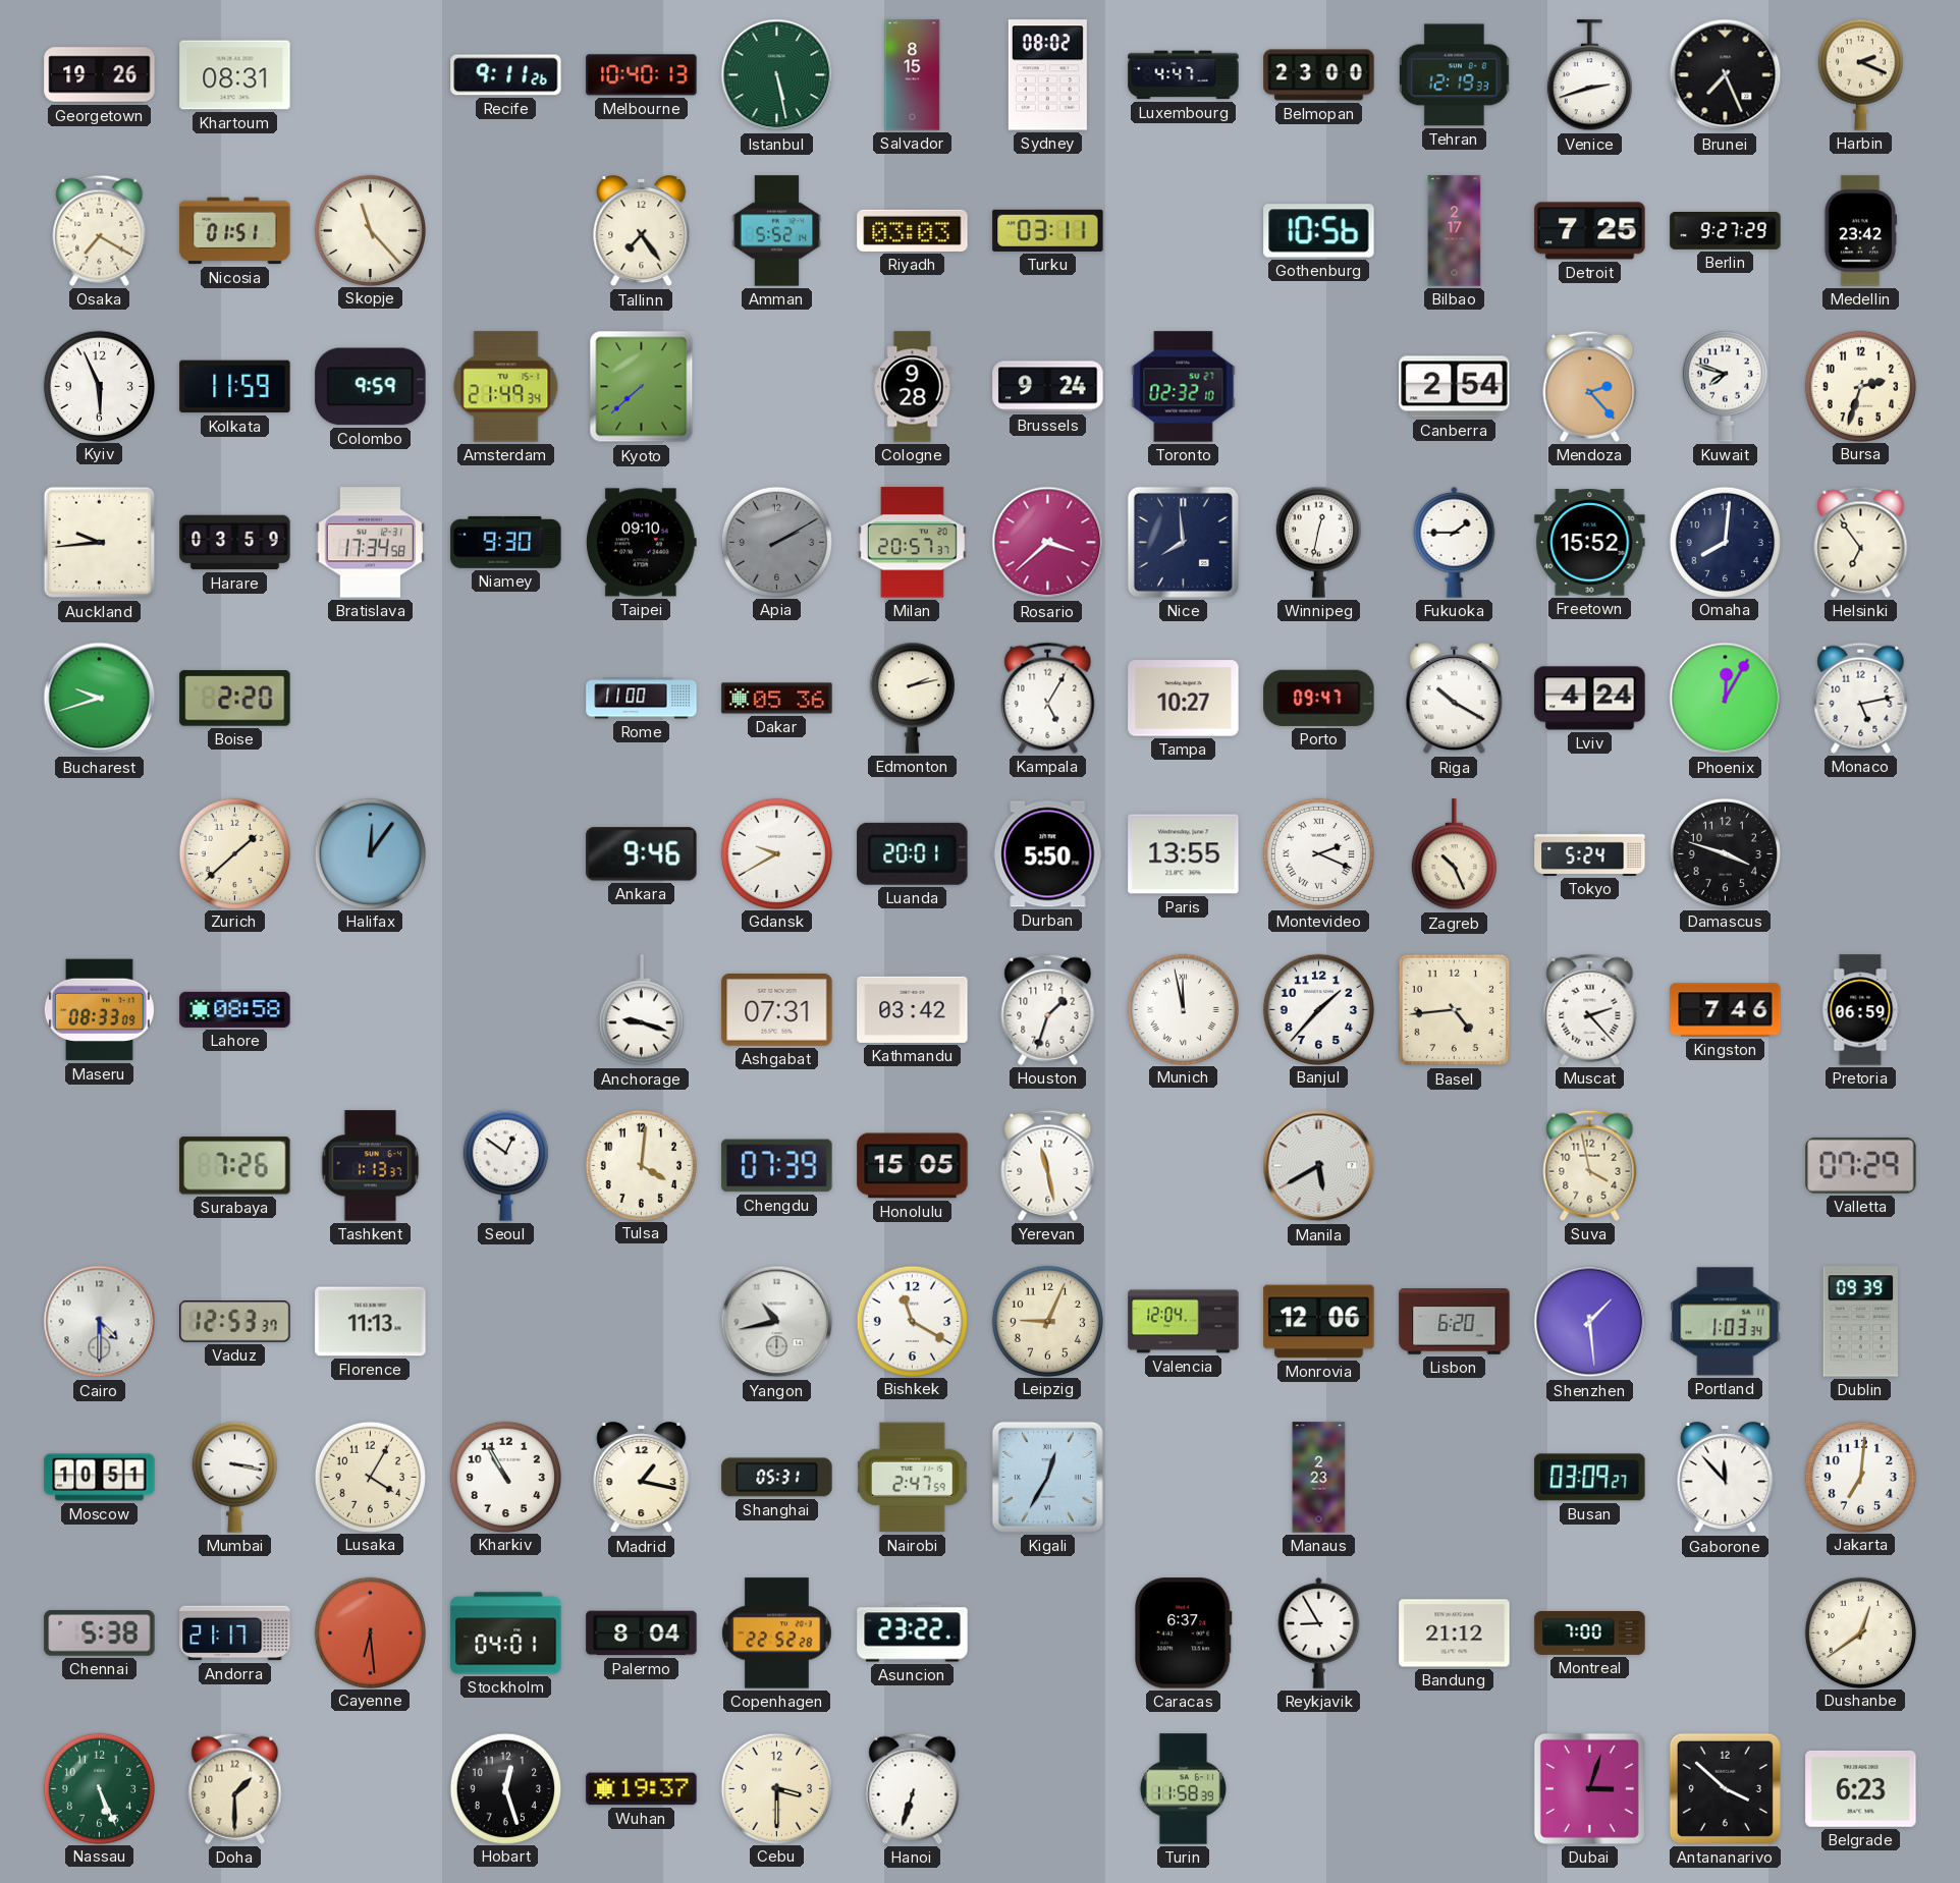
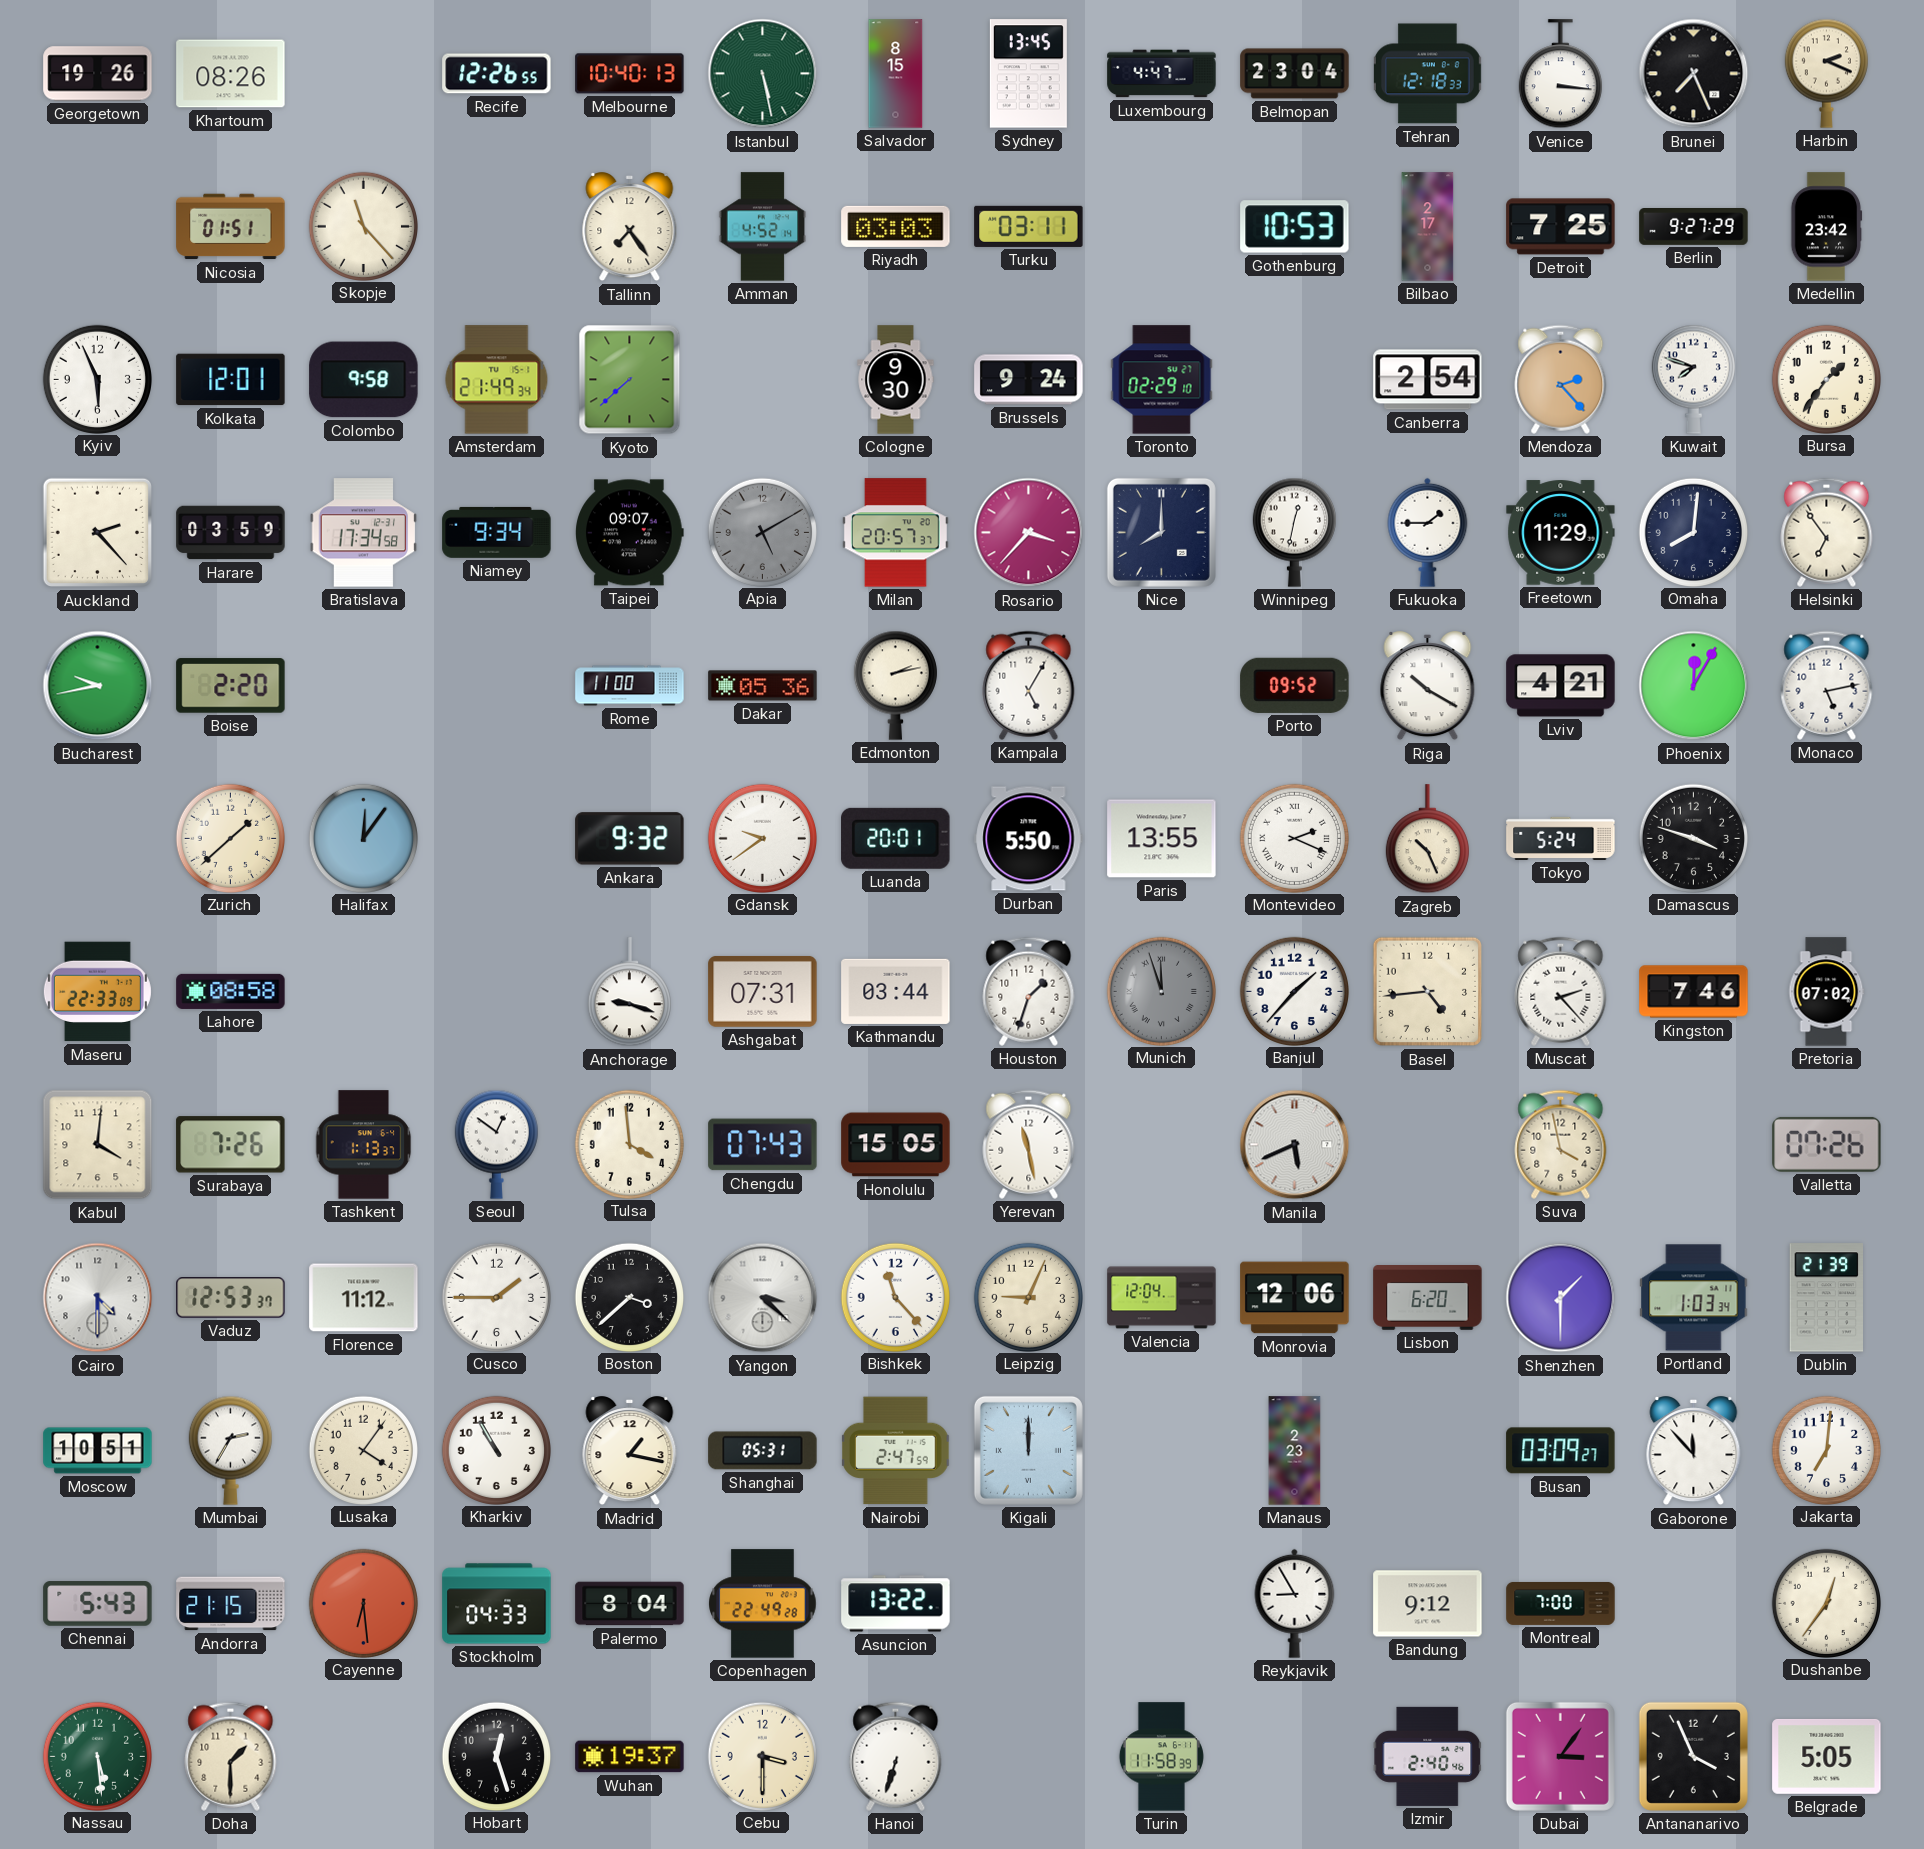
Khartoum: 08:31 -> 08:26
Recife: 9:11 -> 12:26
Sydney: 08:02 -> 13:45
Belmopan: 23:00 -> 23:04
Tehran: 12:19 -> 12:18
Venice: 2:42 -> 3:16
Osaka: 7:20 -> none
Amman: 5:52 -> 4:52
Gothenburg: 10:56 -> 10:53
Kolkata: 11:59 -> 12:01
Colombo: 9:59 -> 9:58
Cologne: 9:28 -> 9:30
Toronto: 02:32 -> 02:29
Bursa: 2:33 -> 1:36
Auckland: 9:44 -> 2:23
Niamey: 9:30 -> 9:34
Taipei: 09:10 -> 09:07
Apia: 2:10 -> 5:10
Rosario: 3:38 -> 3:37
Nice: 7:59 -> 8:00
Freetown: 15:52 -> 11:29
Bucharest: 9:42 -> 9:43
Tampa: 10:27 -> none
Porto: 09:47 -> 09:52
Lviv: 4:24 -> 4:21
Ankara: 9:46 -> 9:32
Gdansk: 9:40 -> 9:39
Maseru: 08:33 -> 22:33
Kathmandu: 03:42 -> 03:44
Munich: 11:58 -> 11:57
Munich dial: white -> grey
Pretoria: 06:59 -> 07:02
Kabul: none -> 4:01
Tulsa: 4:01 -> 3:59
Chengdu: 07:39 -> 07:43
Manila: 5:40 -> 5:41
Valletta: 07:29 -> 07:26
Florence: 11:13 -> 11:12
Cusco: none -> 1:45
Boston: none -> 3:38
Yangon: 10:43 -> 3:22
Bishkek: 11:20 -> 11:23
Shenzhen: 1:29 -> 1:30
Dublin: 09:39 -> 21:39
Mumbai: 3:17 -> 2:35
Lusaka: 4:05 -> 4:06
Kigali: 12:35 -> 12:00
Chennai: 5:38 -> 5:43
Andorra: 21:17 -> 21:15
Stockholm: 04:01 -> 04:33
Copenhagen: 22:52 -> 22:49
Asuncion: 23:22 -> 13:22
Caracas: 6:37 -> none
Bandung: 21:12 -> 9:12
Dushanbe: 12:39 -> 12:36
Nassau: 5:26 -> 5:29
Izmir: none -> 2:40
Dubai: 3:03 -> 3:06
Antananarivo: 3:52 -> 3:56
Belgrade: 6:23 -> 5:05
